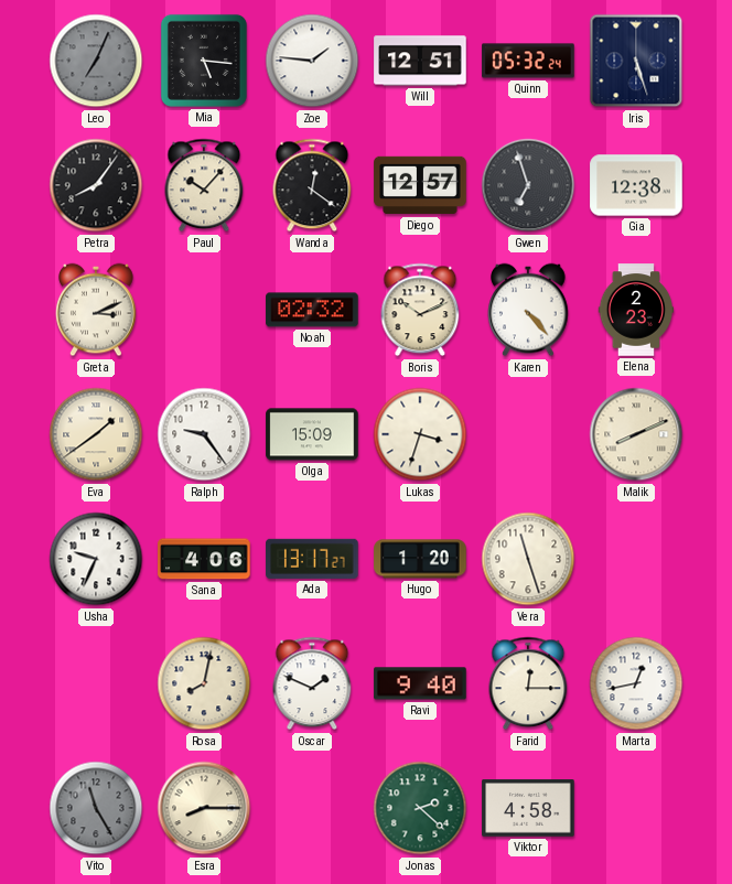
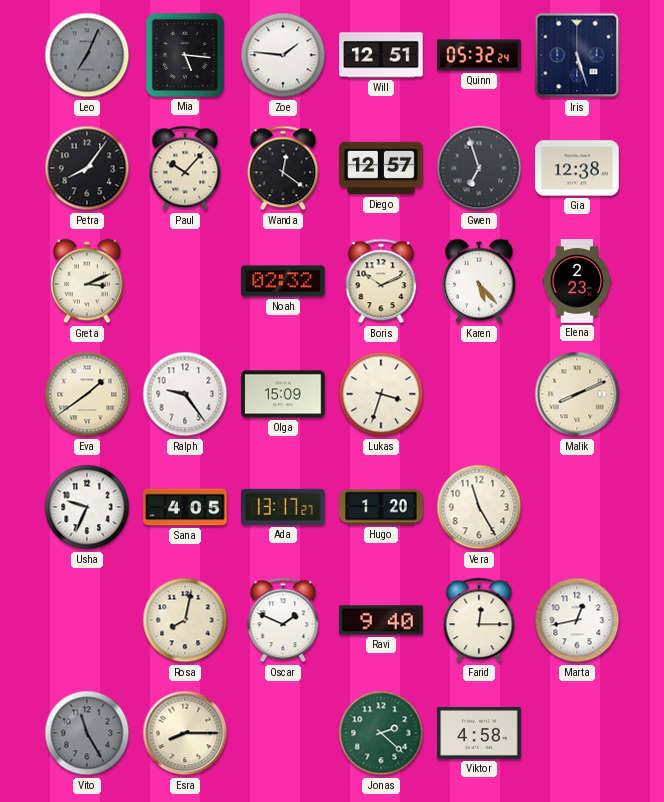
Karen: 4:23 -> 5:23
Sana: 4:06 -> 4:05
Vera: 11:27 -> 11:25
